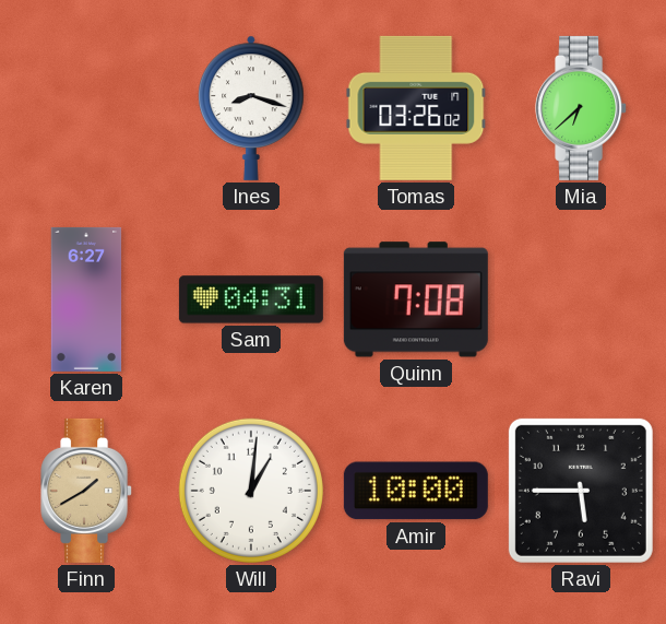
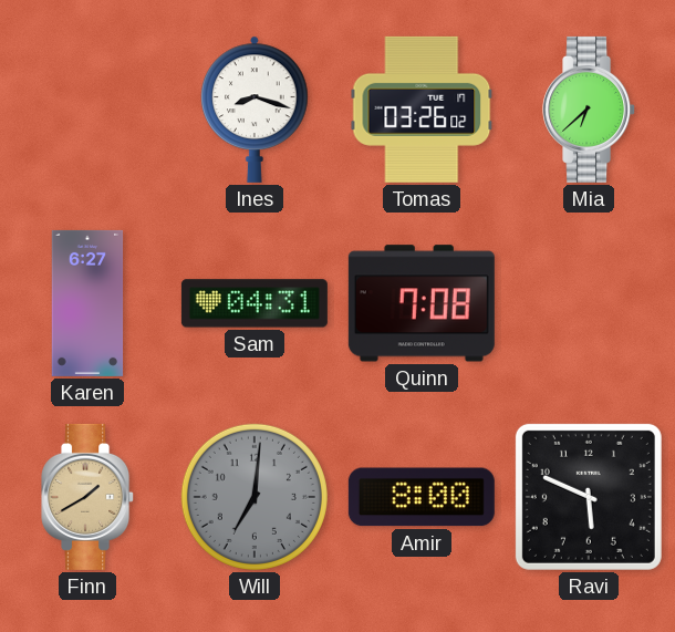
Will: 1:01 -> 7:01
Will dial: white -> grey
Amir: 10:00 -> 8:00
Ravi: 5:45 -> 5:49
